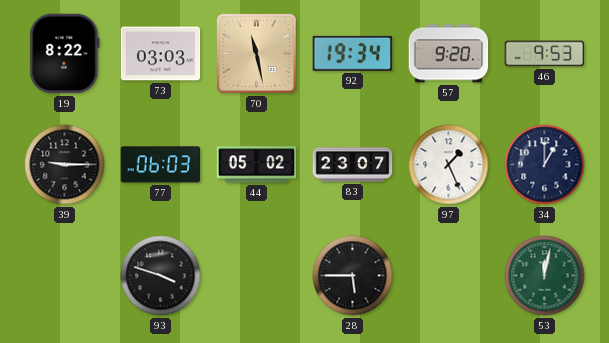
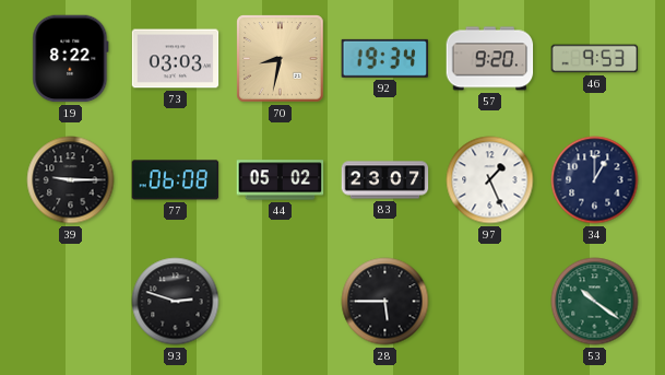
70: 11:28 -> 8:32
77: 06:03 -> 06:08
93: 3:48 -> 2:48
53: 12:02 -> 10:21
